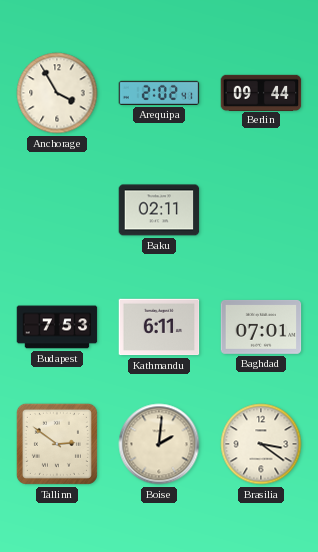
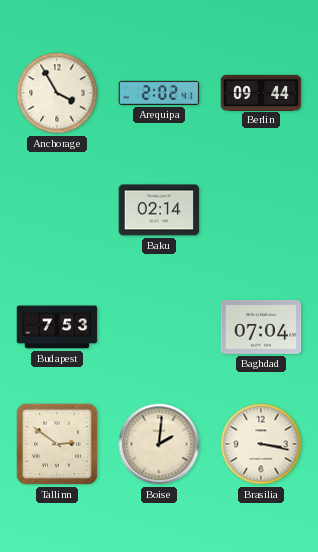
Baku: 02:11 -> 02:14
Kathmandu: 6:11 -> none
Baghdad: 07:01 -> 07:04
Brasilia: 3:21 -> 3:17
